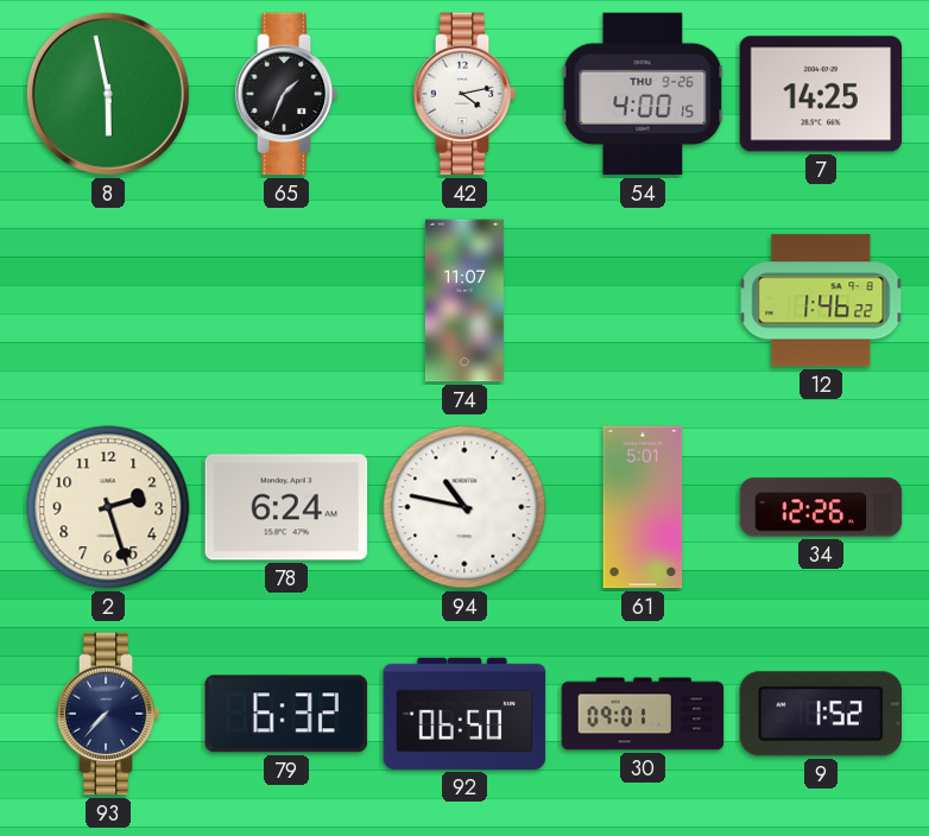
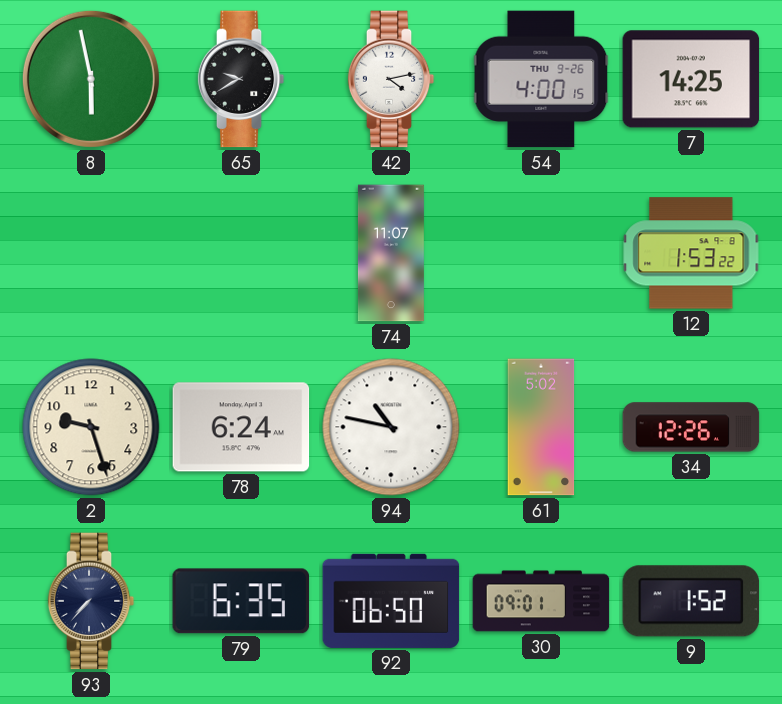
65: 1:34 -> 9:40
12: 1:46 -> 1:53
2: 2:27 -> 9:27
61: 5:01 -> 5:02
79: 6:32 -> 6:35
